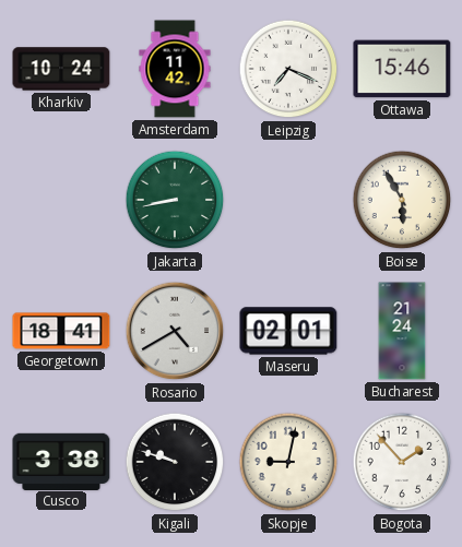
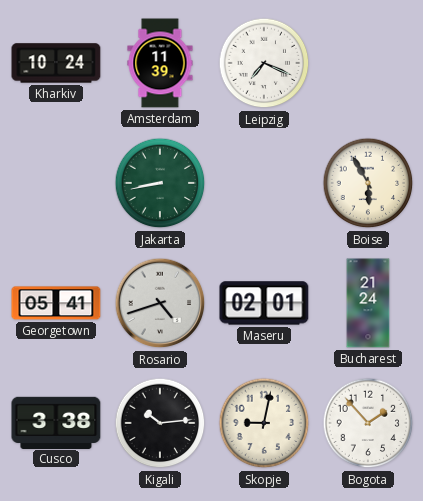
Amsterdam: 11:42 -> 11:39
Ottawa: 15:46 -> none
Georgetown: 18:41 -> 05:41
Rosario: 4:40 -> 4:42
Kigali: 9:48 -> 10:14
